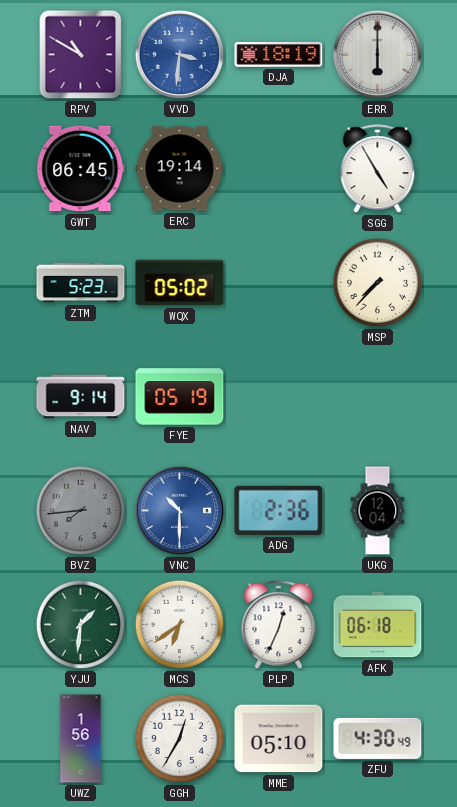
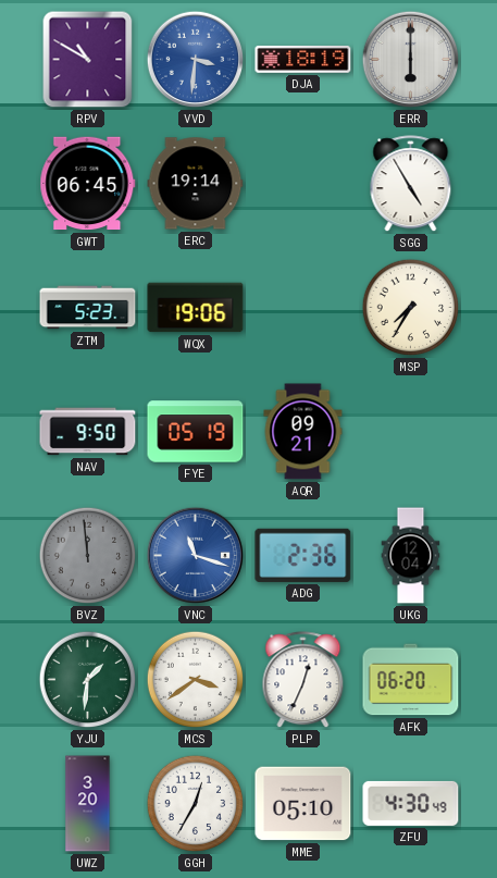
WQX: 05:02 -> 19:06
MSP: 7:37 -> 7:35
NAV: 9:14 -> 9:50
AQR: none -> 09:21
BVZ: 7:44 -> 11:59
VNC: 10:30 -> 11:18
MCS: 6:39 -> 3:39
AFK: 06:18 -> 06:20
UWZ: 1:56 -> 3:20
